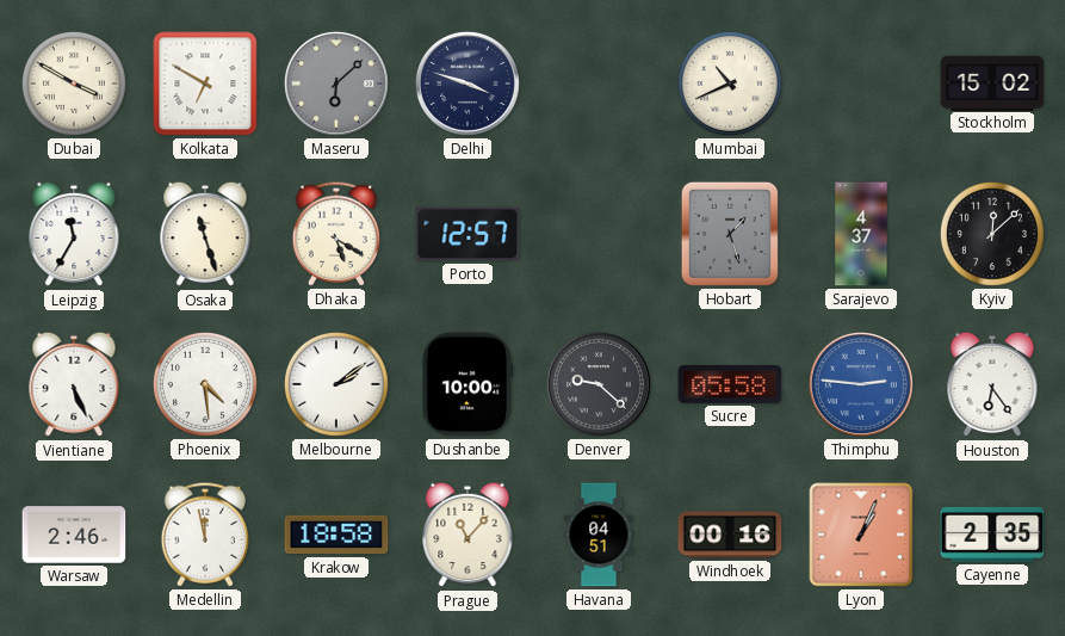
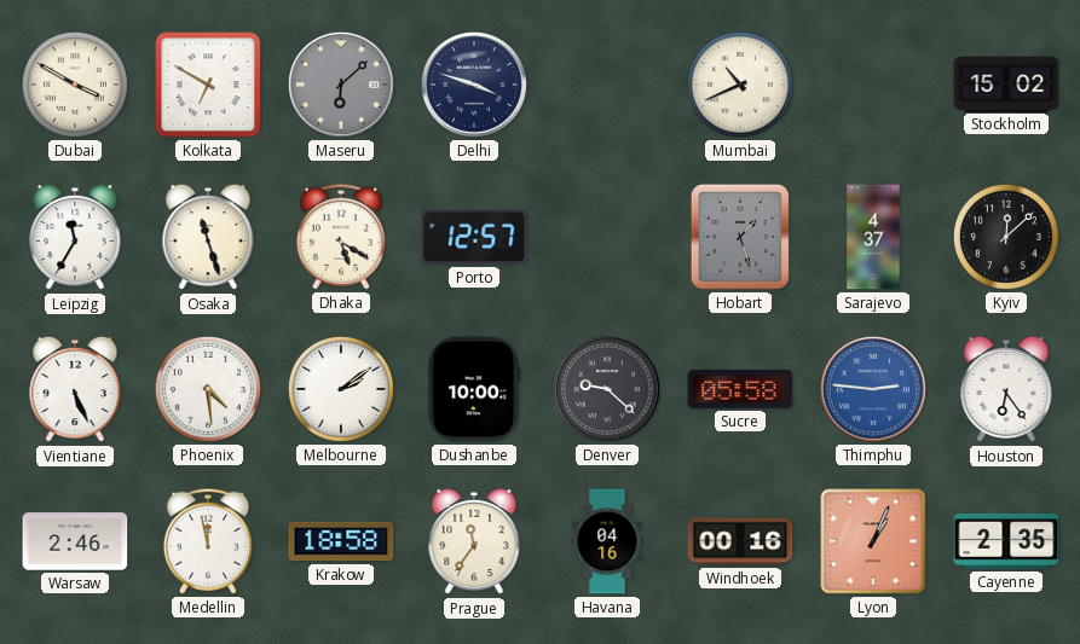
Prague: 11:07 -> 11:36
Havana: 04:51 -> 04:16
